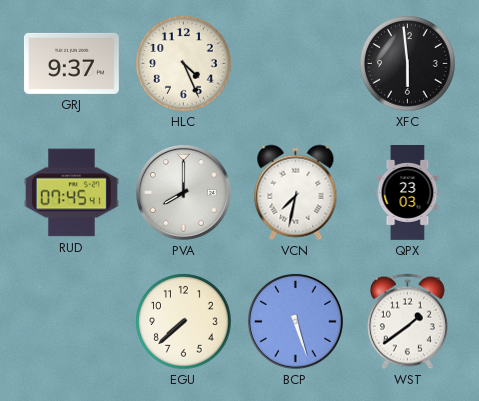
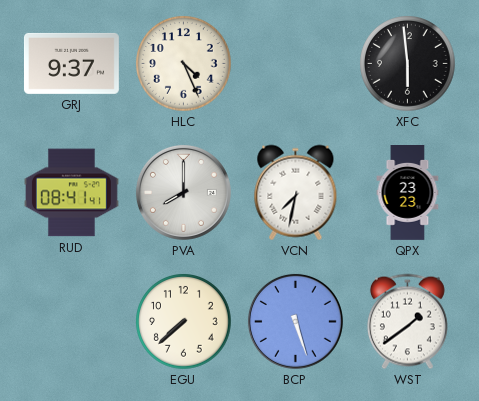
RUD: 07:45 -> 08:41
QPX: 23:03 -> 23:23
